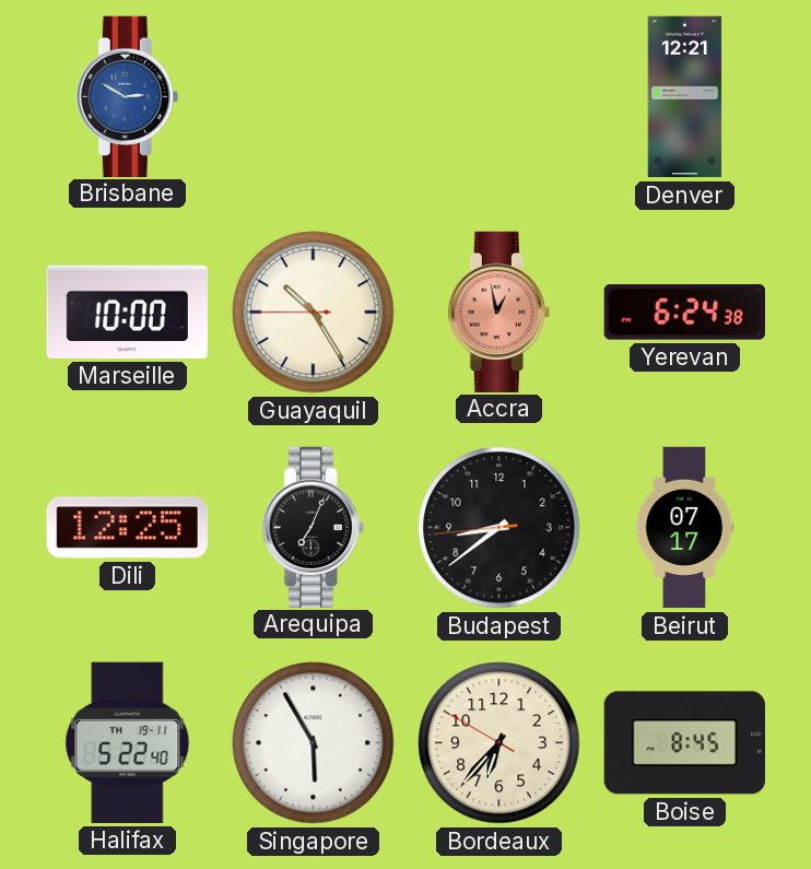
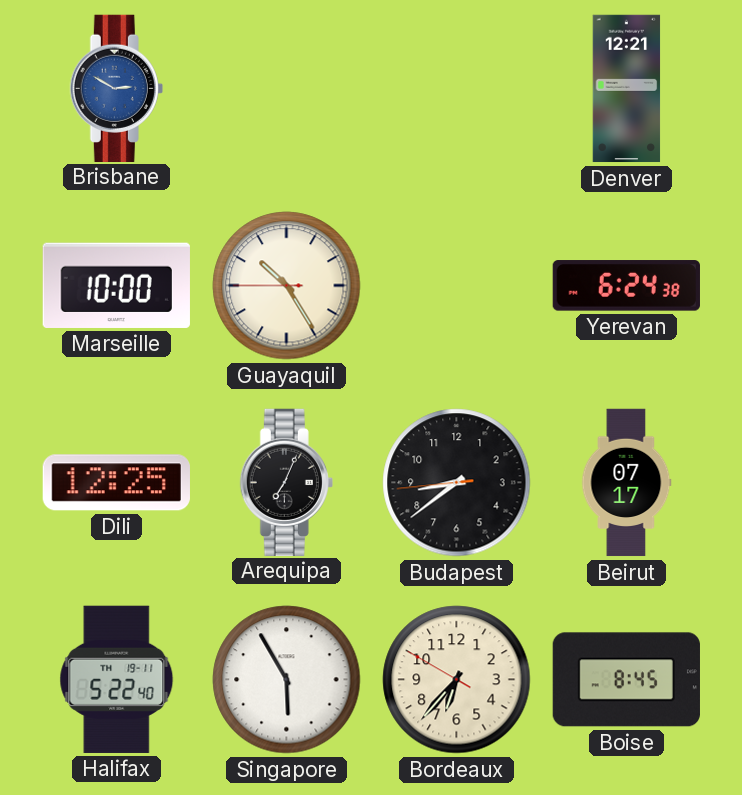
Accra: 12:58 -> none
